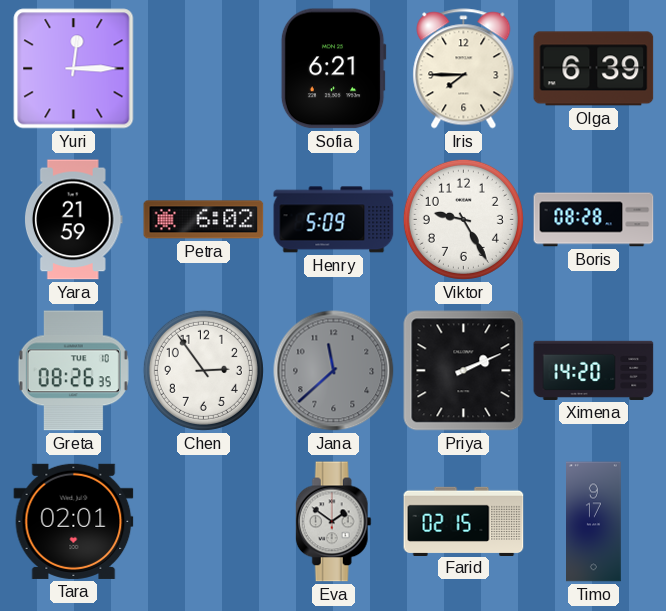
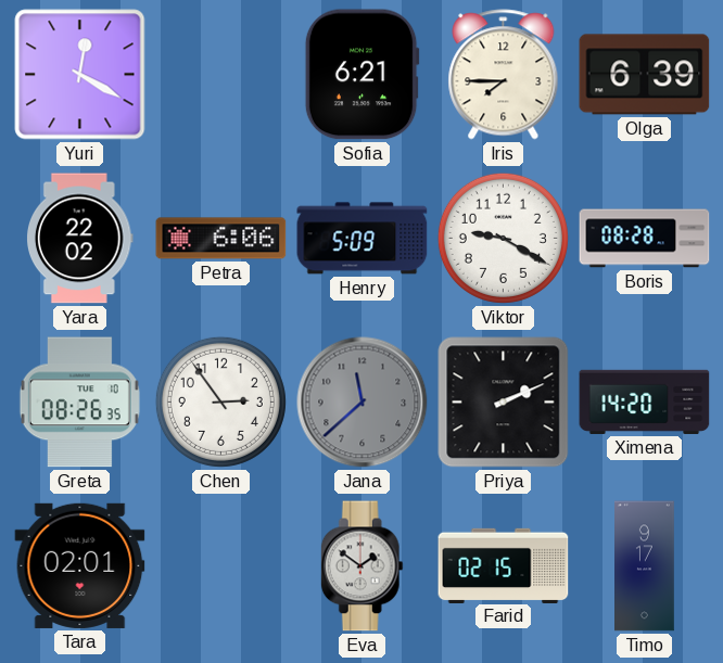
Yuri: 12:15 -> 12:20
Yara: 21:59 -> 22:02
Petra: 6:02 -> 6:06
Viktor: 9:25 -> 9:20
